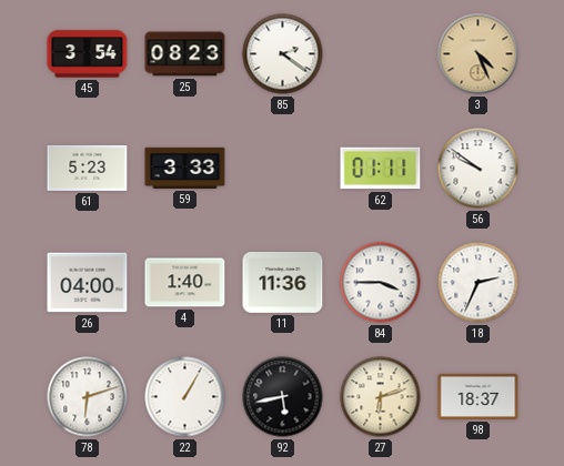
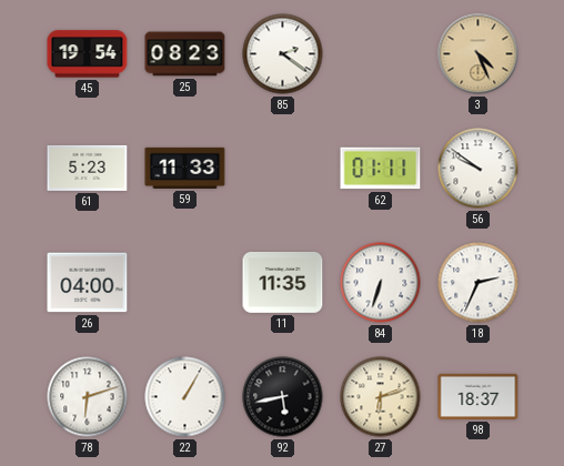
45: 3:54 -> 19:54
59: 3:33 -> 11:33
4: 1:40 -> none
11: 11:36 -> 11:35
84: 3:45 -> 6:33
